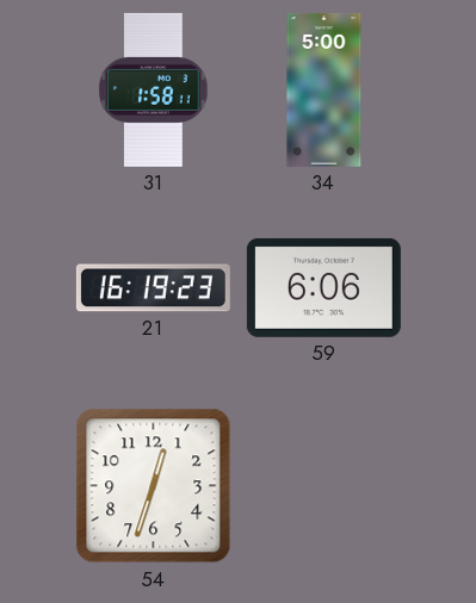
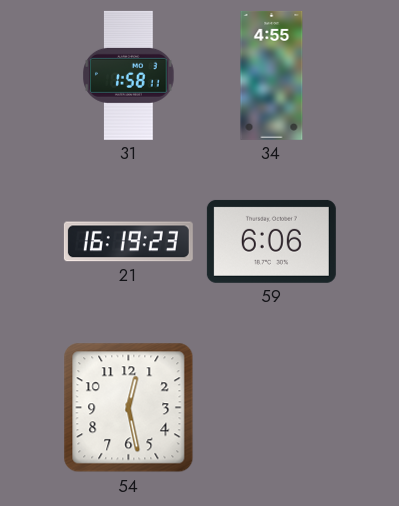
34: 5:00 -> 4:55
54: 12:33 -> 12:28
